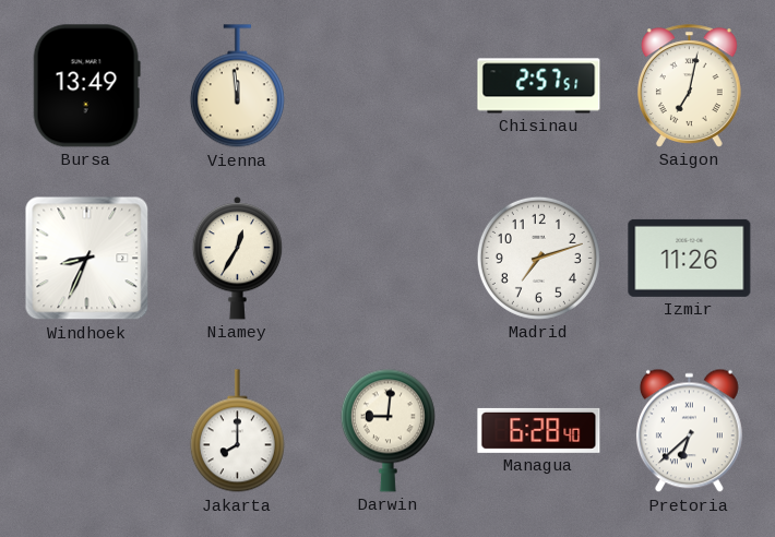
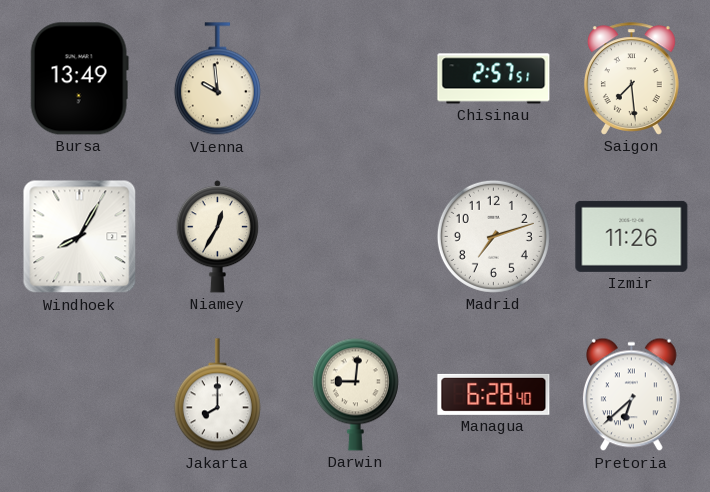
Vienna: 11:59 -> 9:59
Saigon: 7:02 -> 7:29
Windhoek: 8:34 -> 8:05
